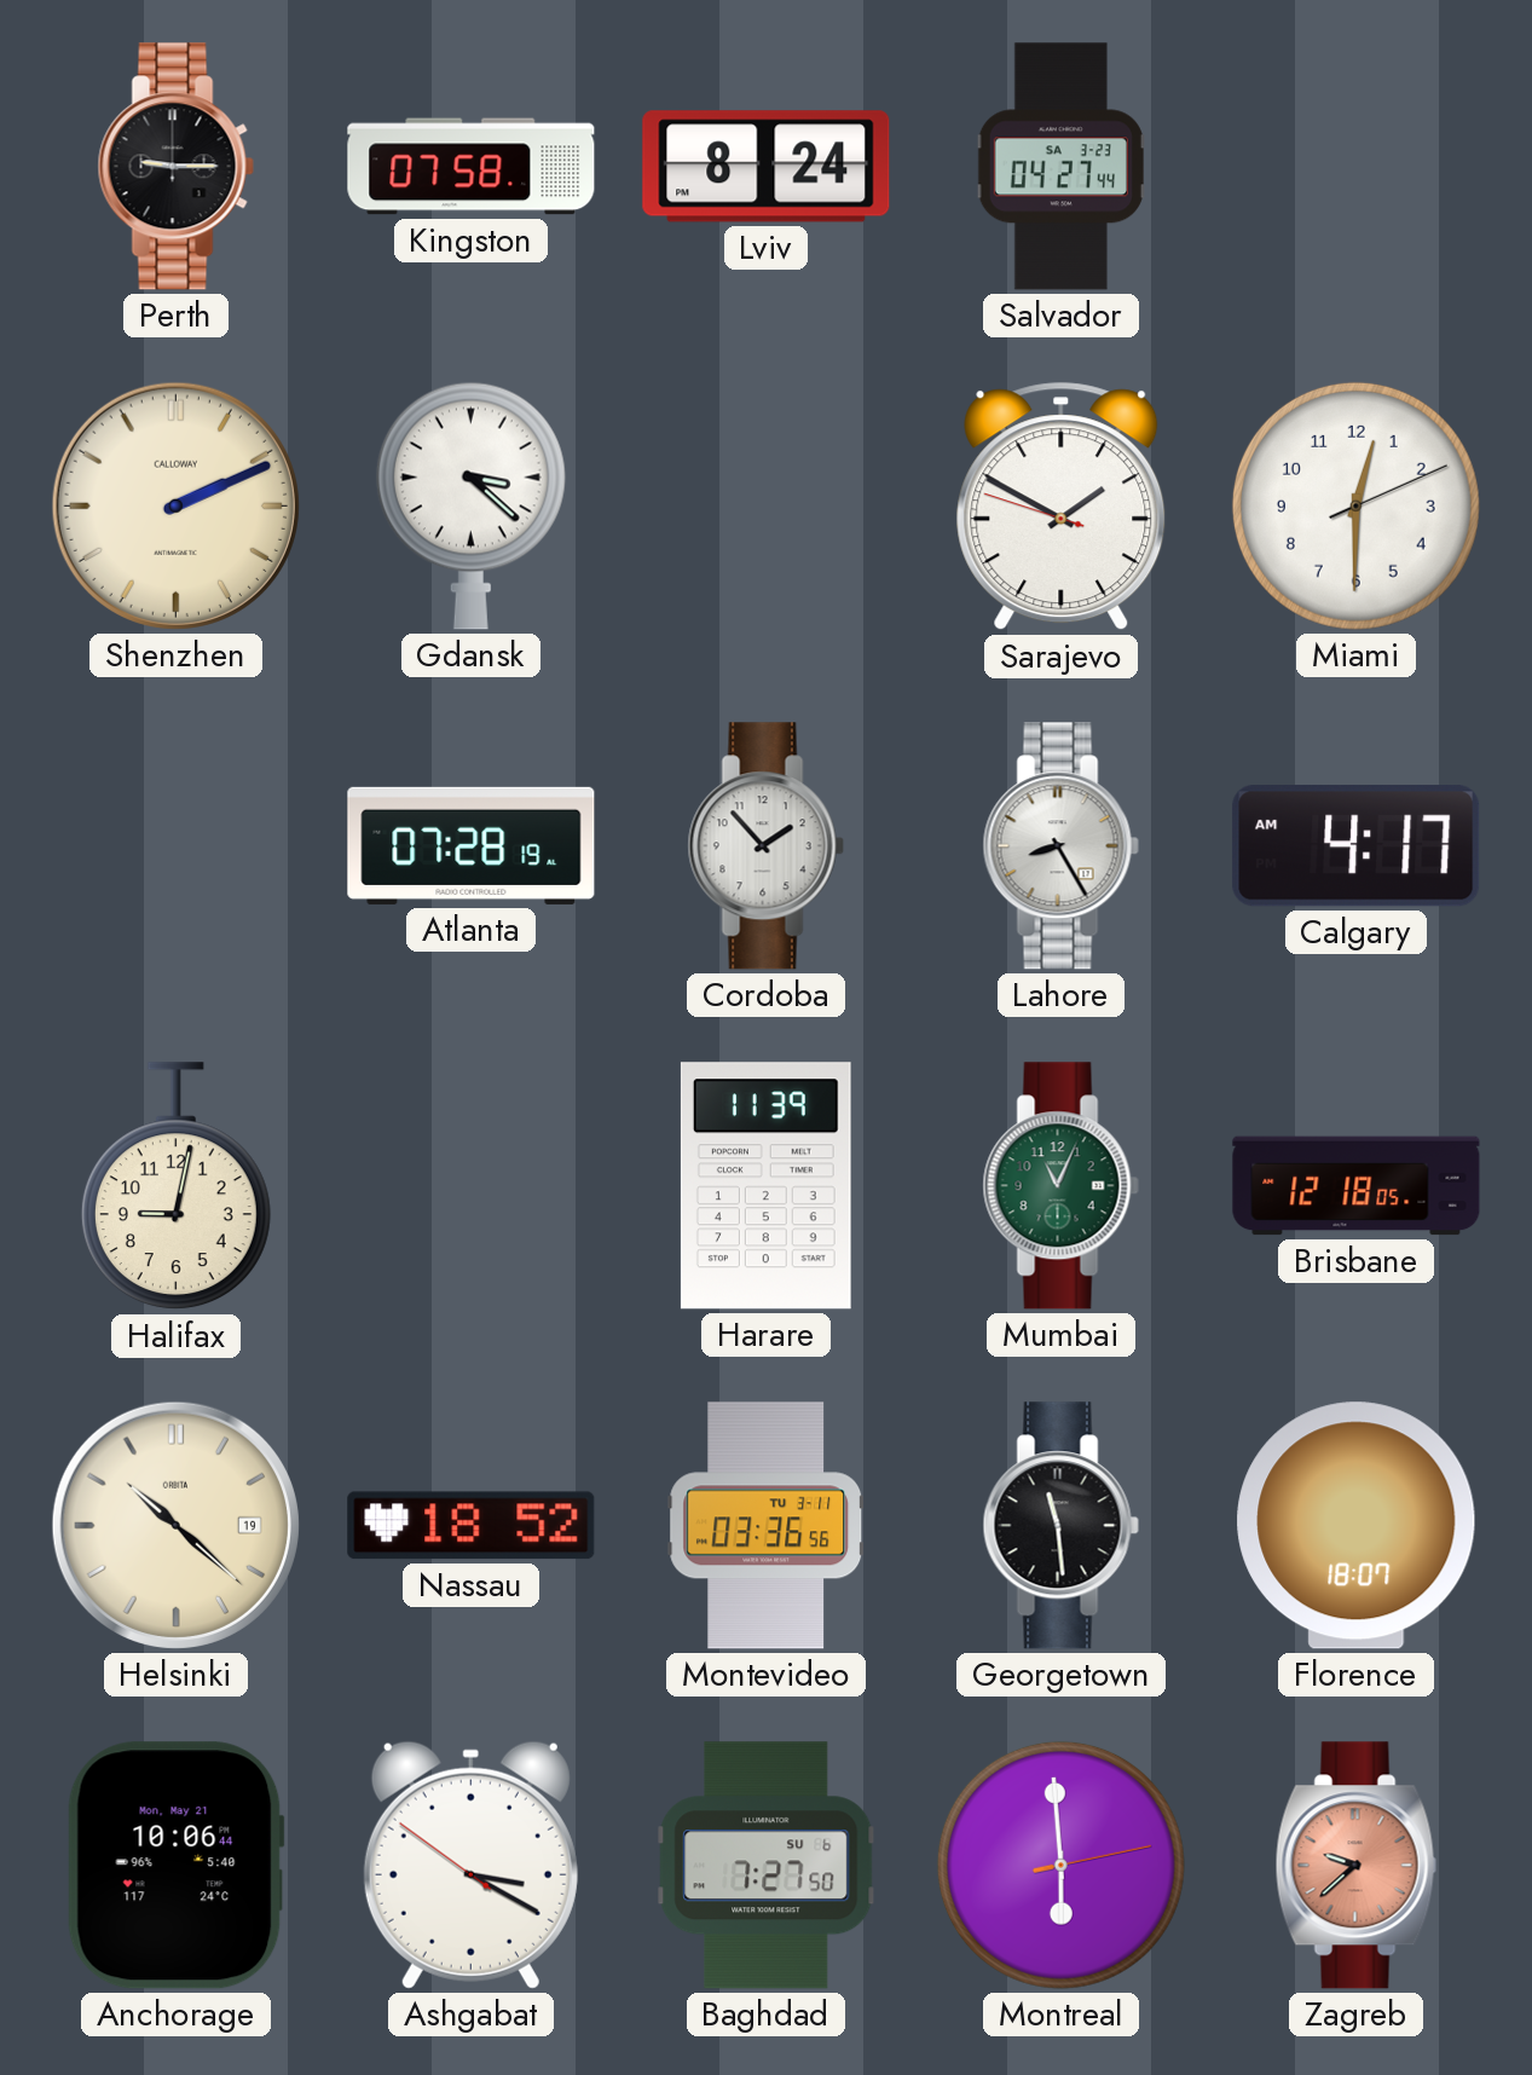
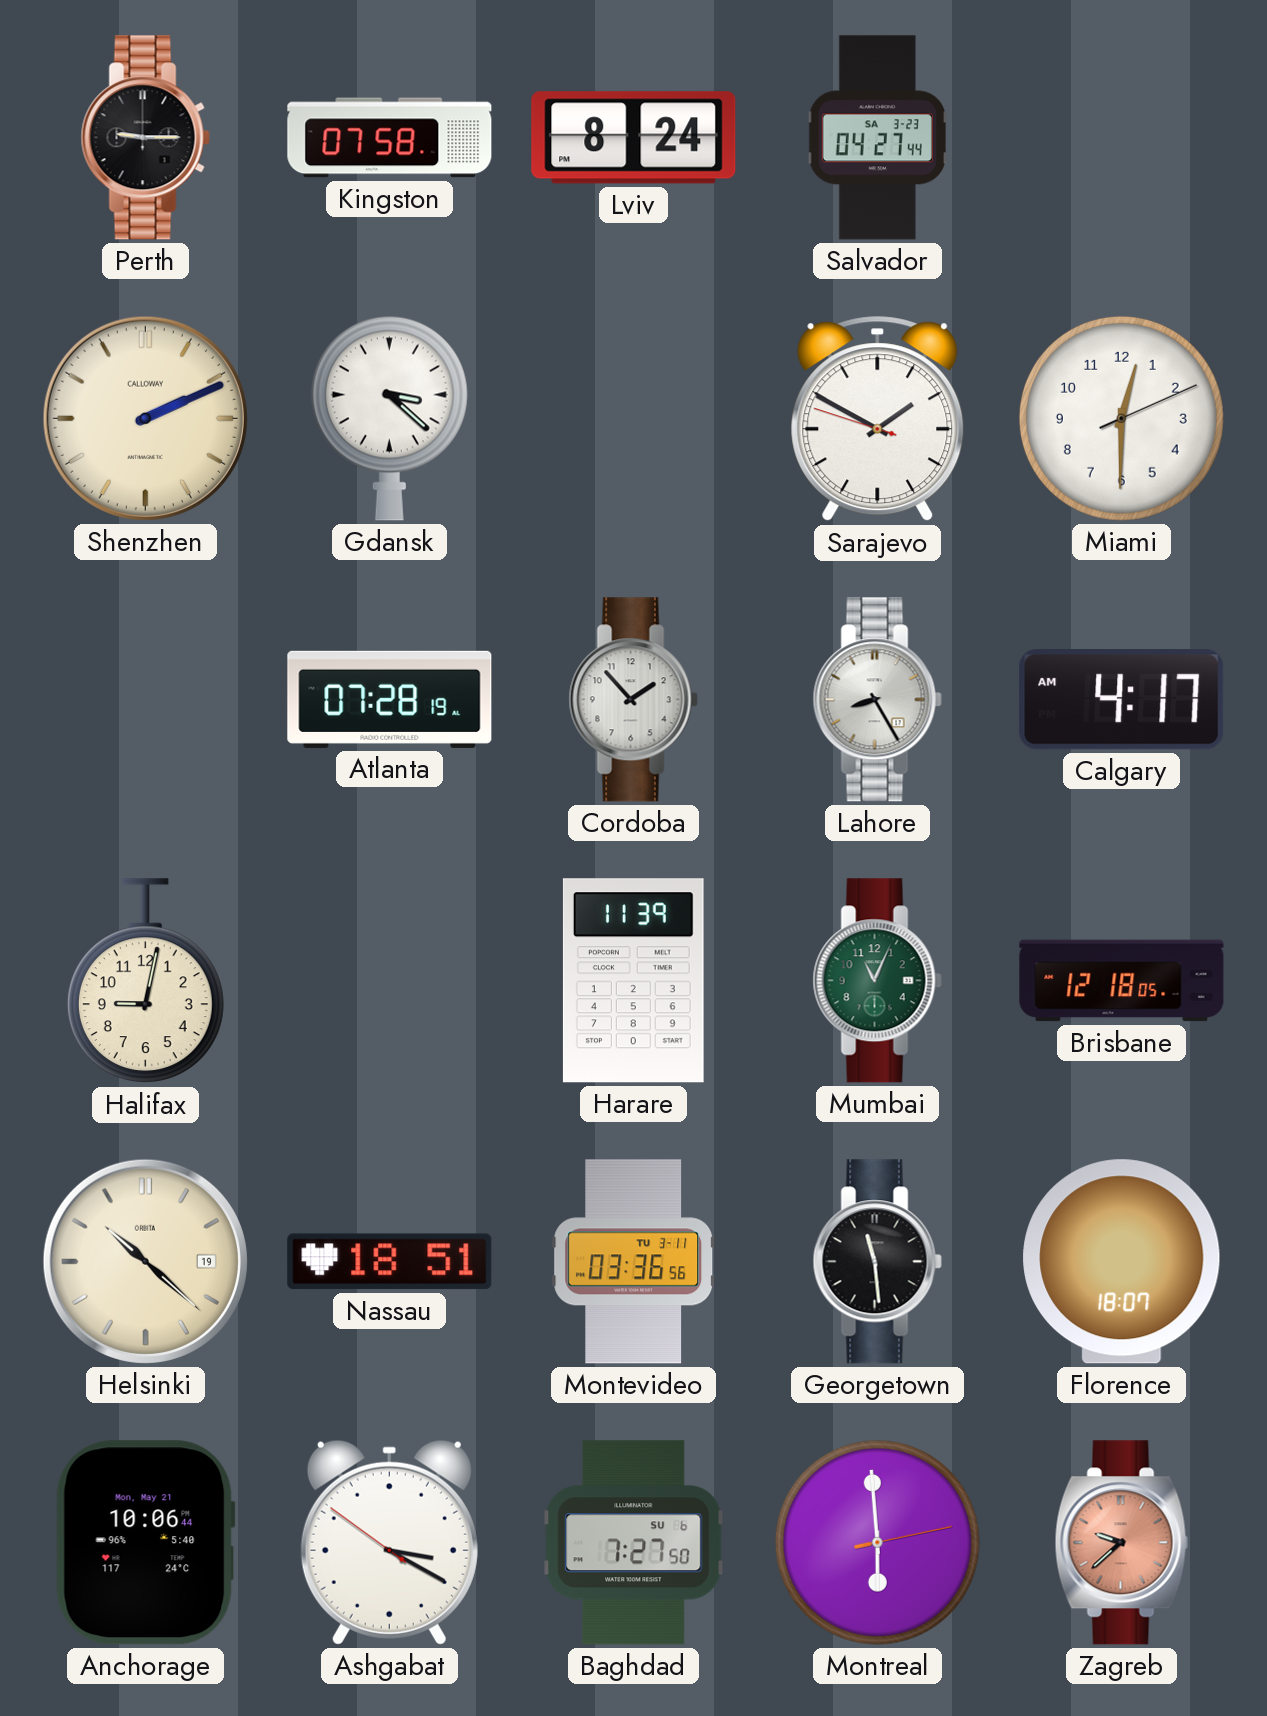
Nassau: 18:52 -> 18:51
